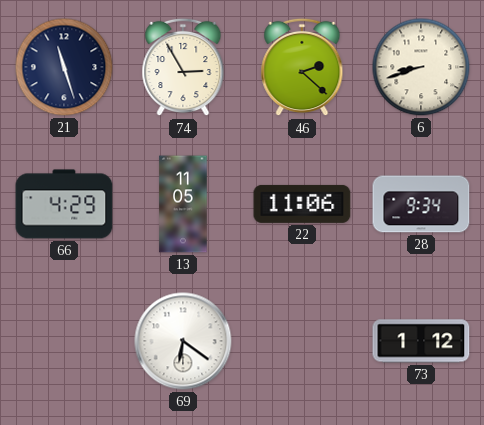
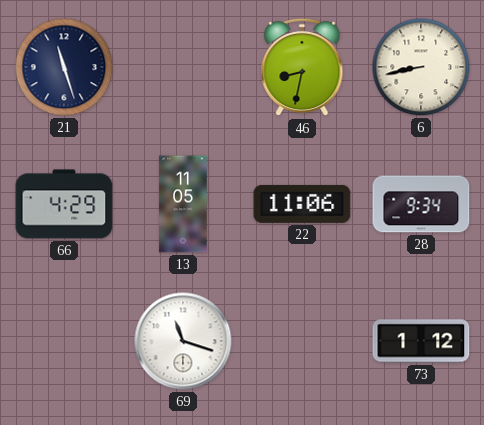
74: 2:55 -> none
46: 2:22 -> 8:32
6: 8:42 -> 8:43
69: 6:21 -> 11:18
